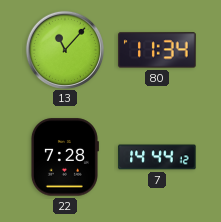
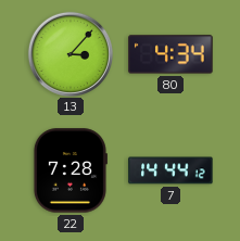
13: 11:07 -> 3:07
80: 11:34 -> 4:34
